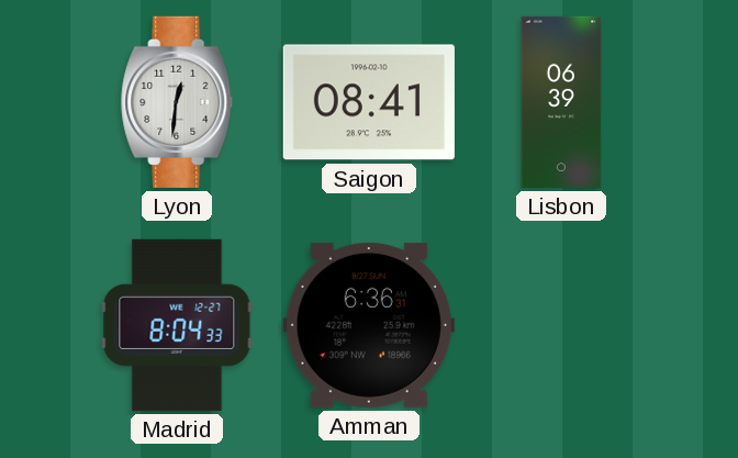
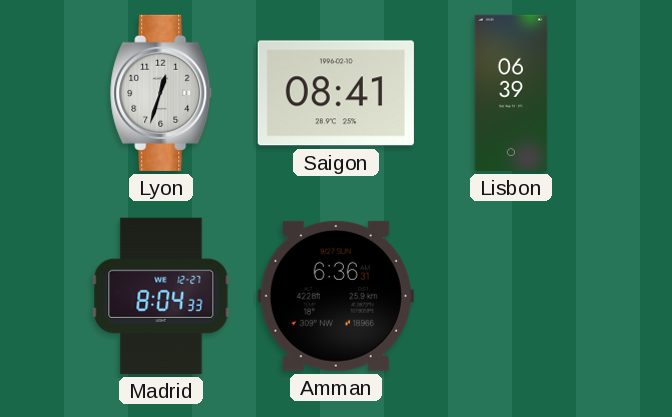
Lyon: 12:31 -> 12:33
